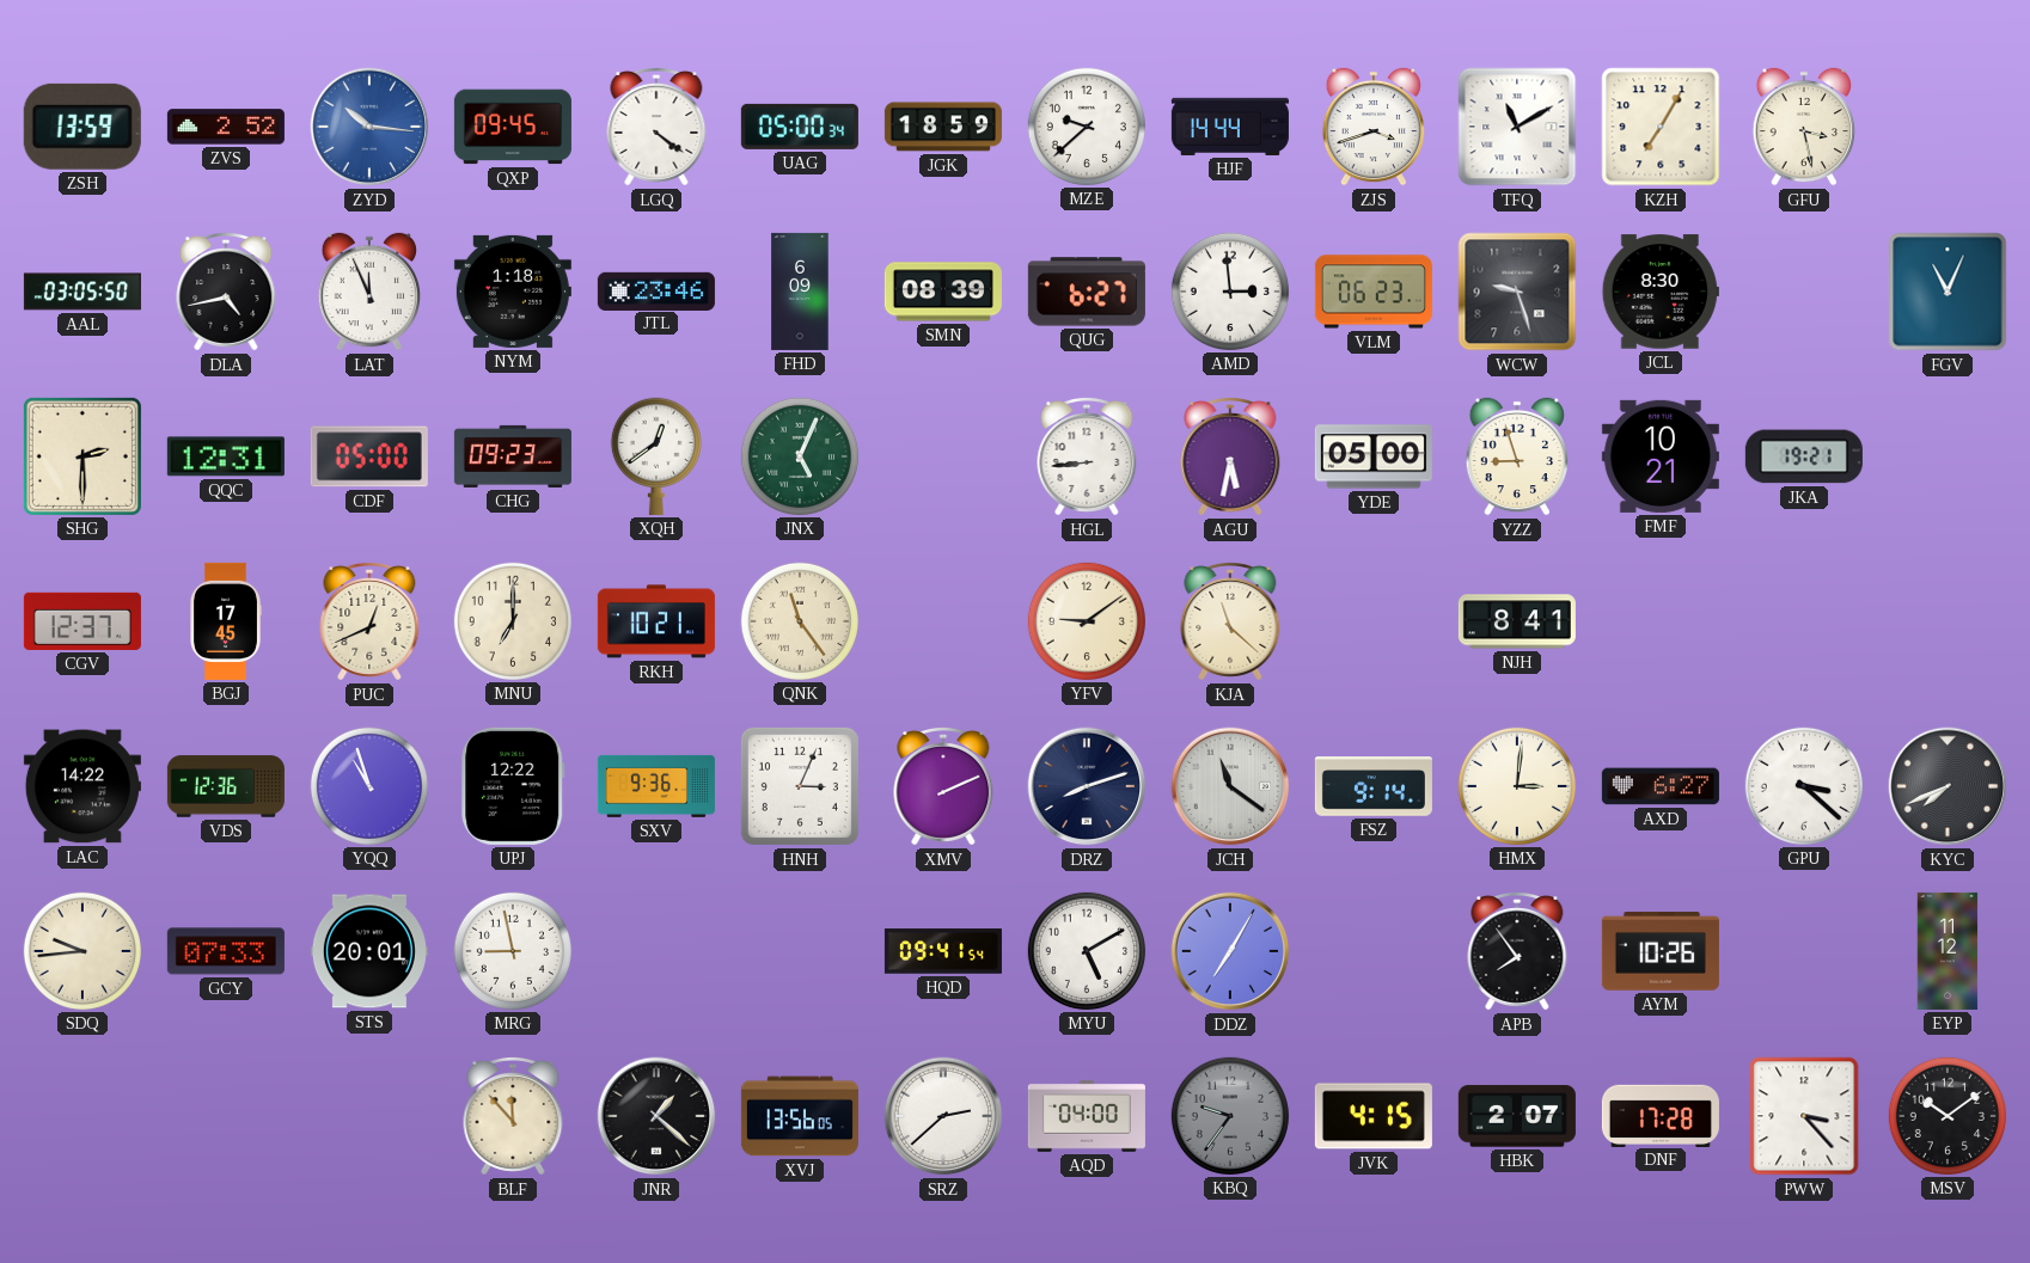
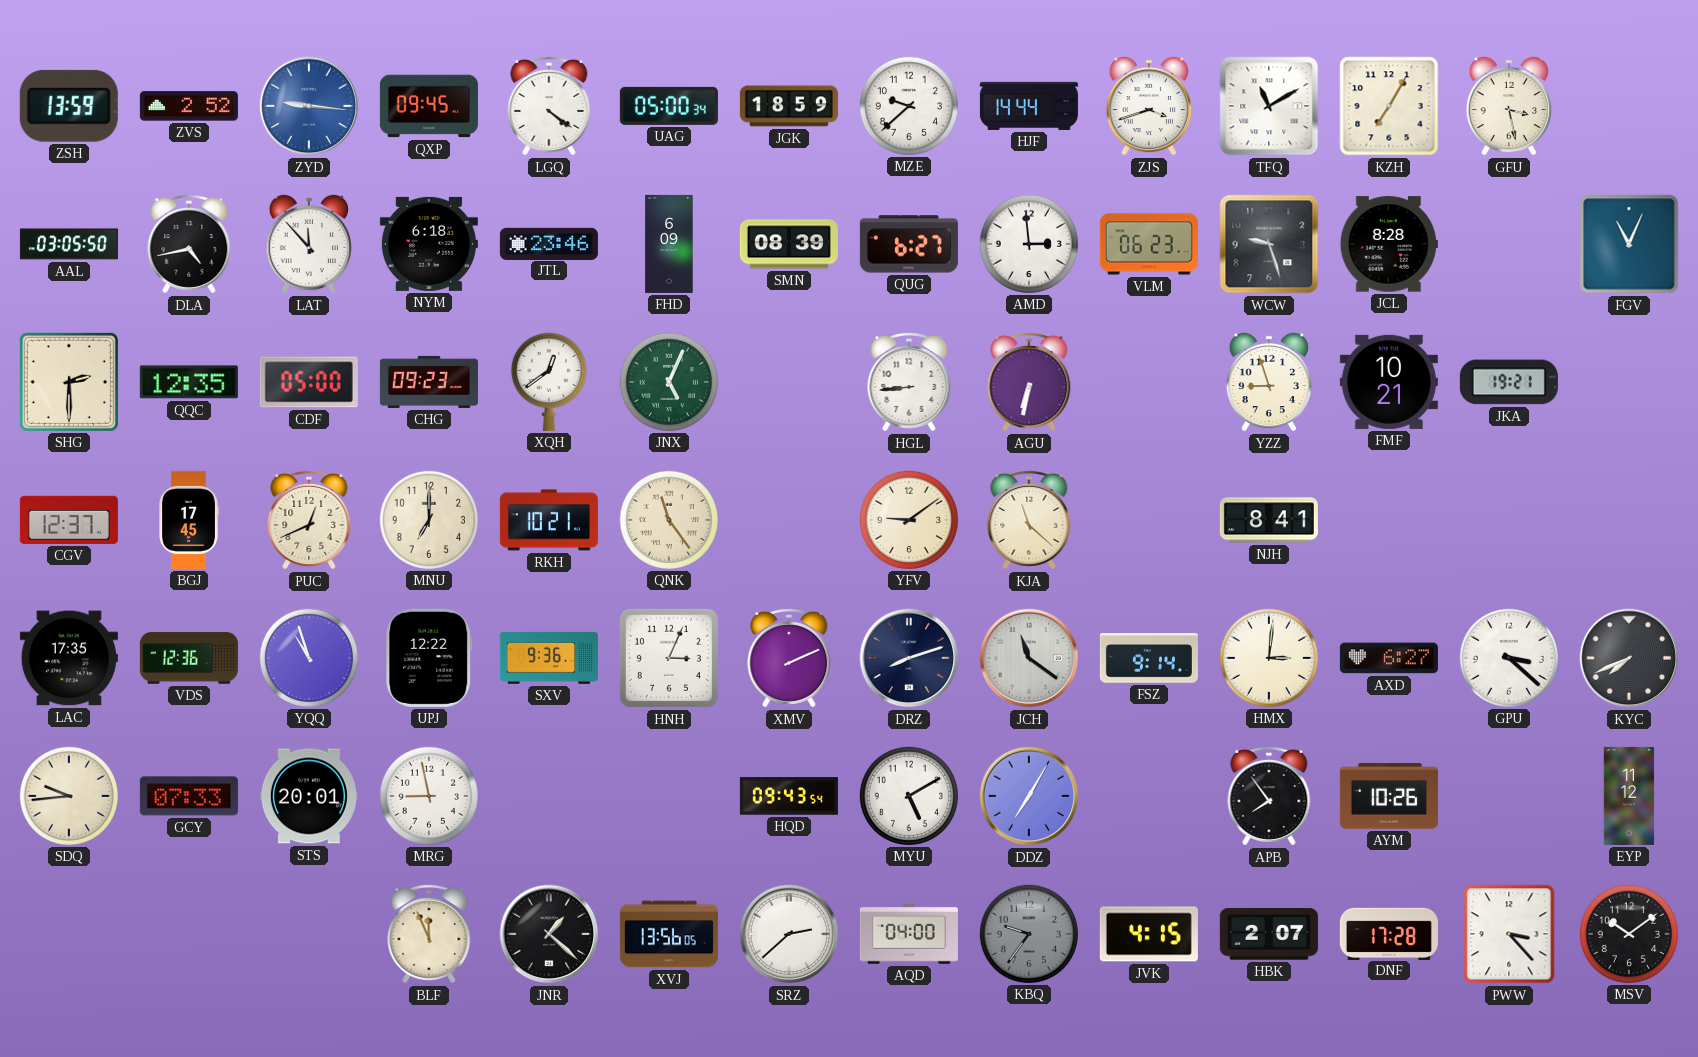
ZYD: 10:16 -> 9:16
LAT: 11:56 -> 11:53
NYM: 1:18 -> 6:18
JCL: 8:30 -> 8:28
QQC: 12:31 -> 12:35
AGU: 5:32 -> 6:32
YDE: 05:00 -> none
LAC: 14:22 -> 17:35
HQD: 09:41 -> 09:43
BLF: 11:53 -> 11:56
